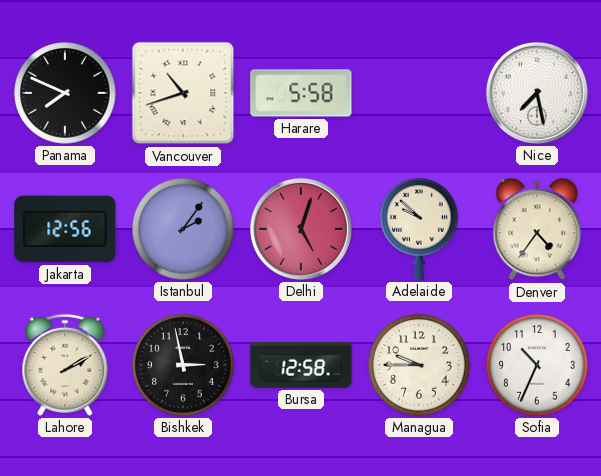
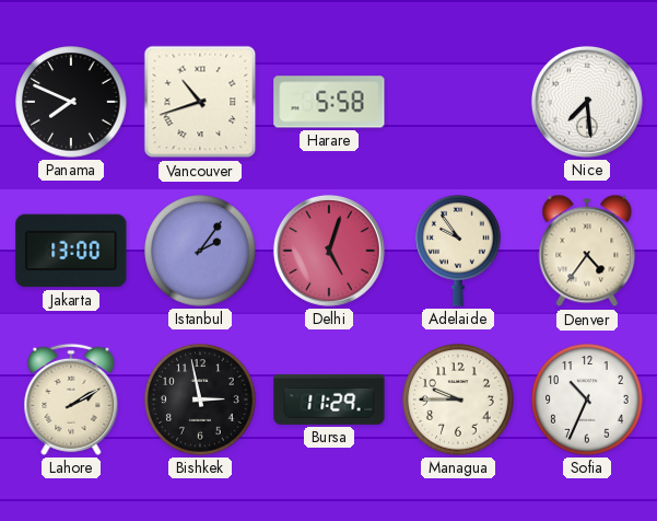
Nice: 7:28 -> 7:29
Jakarta: 12:56 -> 13:00
Adelaide: 9:52 -> 9:54
Bursa: 12:58 -> 11:29
